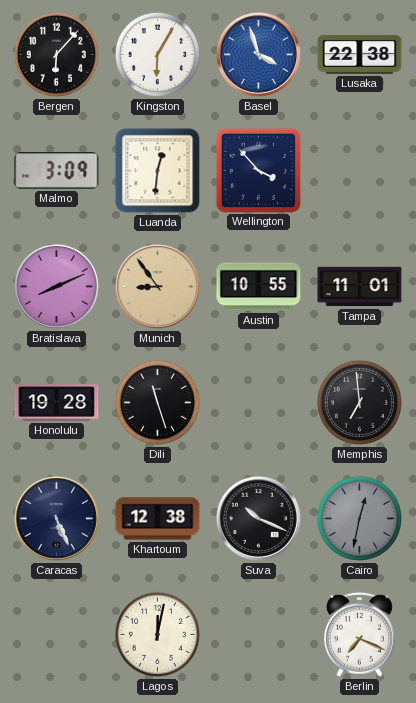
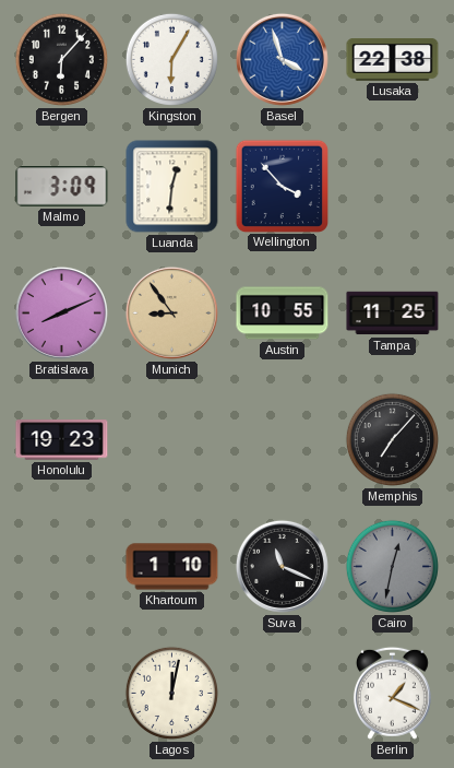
Tampa: 11:01 -> 11:25
Honolulu: 19:28 -> 19:23
Dili: 11:27 -> none
Memphis: 6:59 -> 7:07
Caracas: 5:26 -> none
Khartoum: 12:38 -> 1:10
Suva: 10:19 -> 11:19
Berlin: 7:19 -> 1:19
